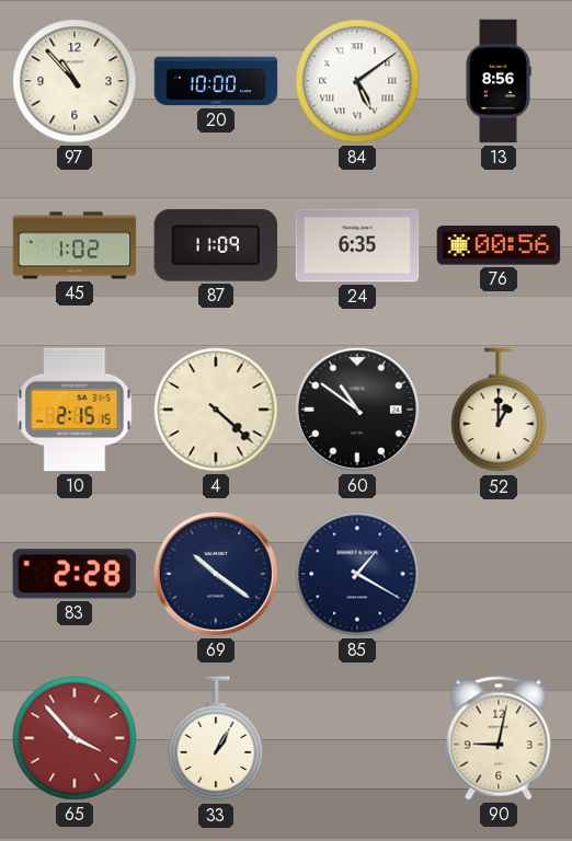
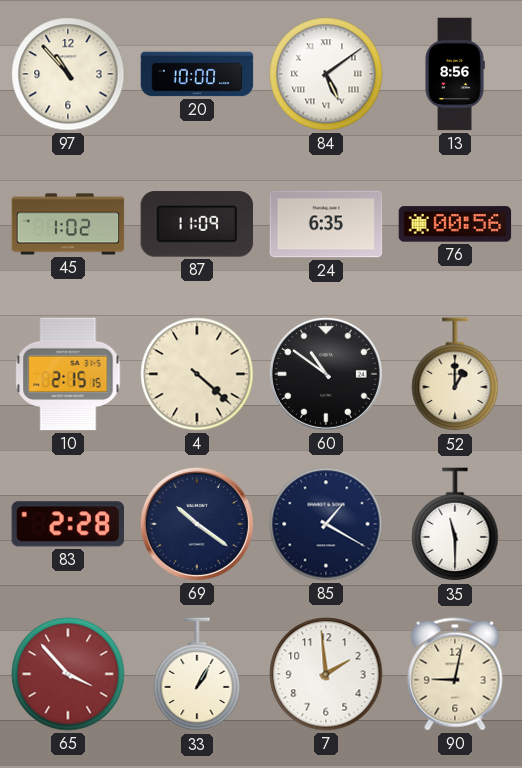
35: none -> 11:30
7: none -> 1:59
